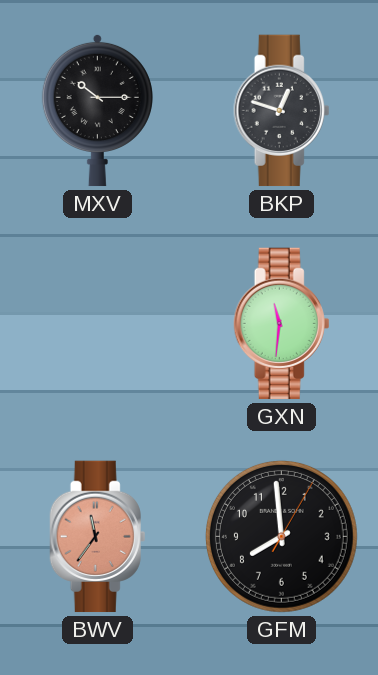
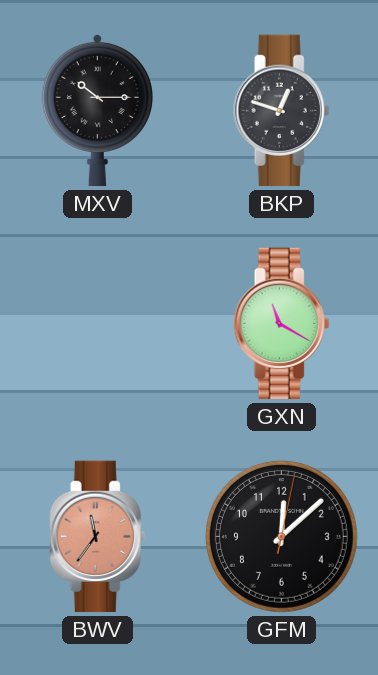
GXN: 11:31 -> 11:20
GFM: 7:59 -> 12:08
